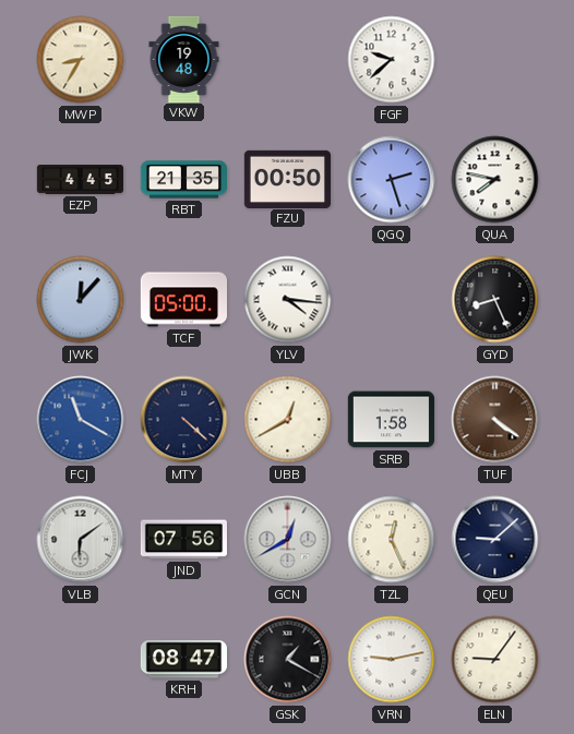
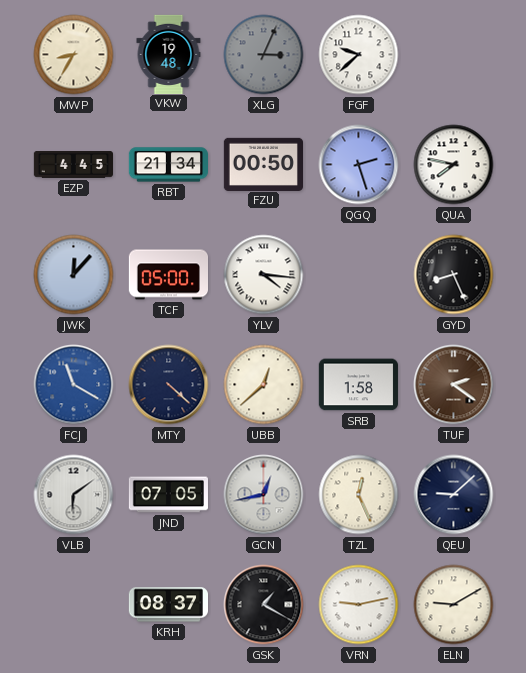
XLG: none -> 3:04
RBT: 21:35 -> 21:34
UBB: 12:40 -> 12:38
TUF: 4:21 -> 2:21
JND: 07:56 -> 07:05
GCN: 12:40 -> 12:43
KRH: 08:47 -> 08:37
ELN: 9:06 -> 9:10
